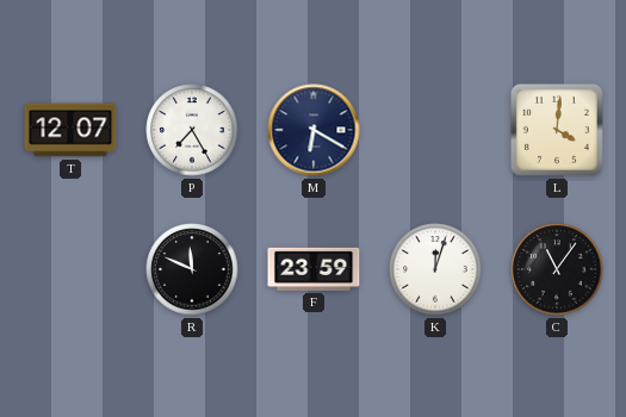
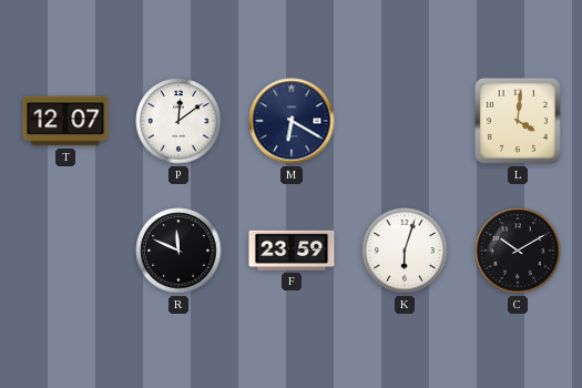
P: 7:25 -> 12:09
K: 12:03 -> 6:03
C: 11:06 -> 10:10
